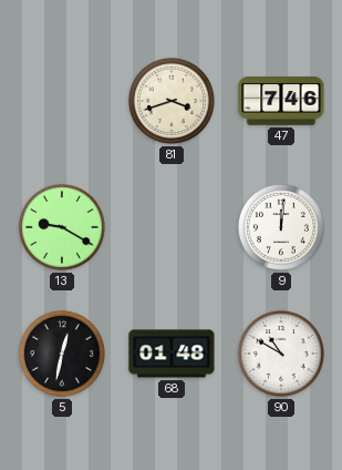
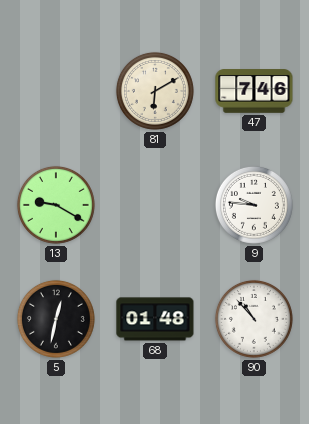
81: 3:42 -> 6:10
9: 12:01 -> 9:46
90: 10:50 -> 10:53
